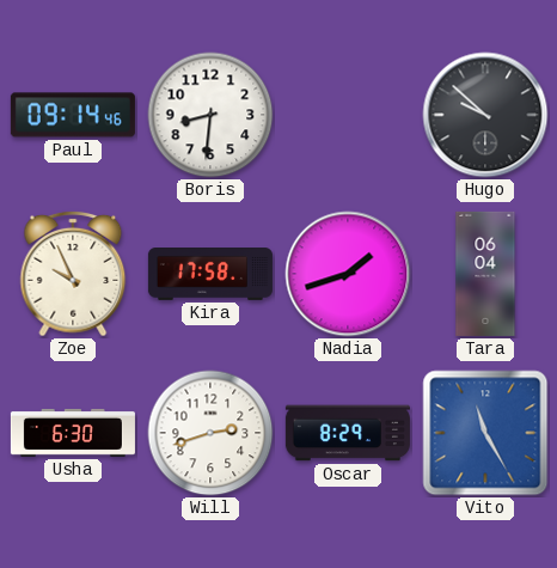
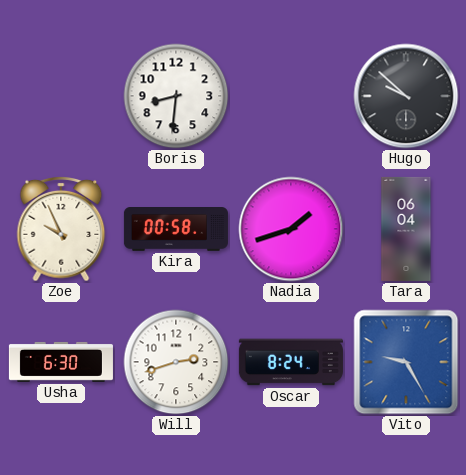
Paul: 09:14 -> none
Kira: 17:58 -> 00:58
Oscar: 8:29 -> 8:24
Vito: 11:25 -> 9:25
